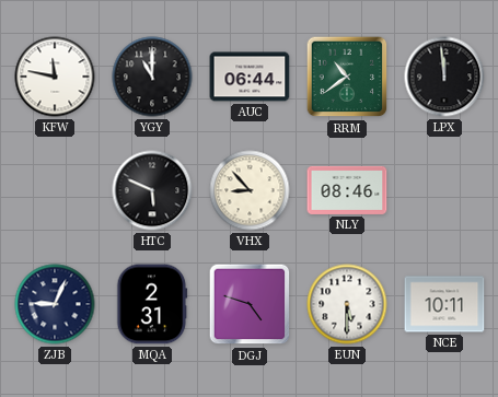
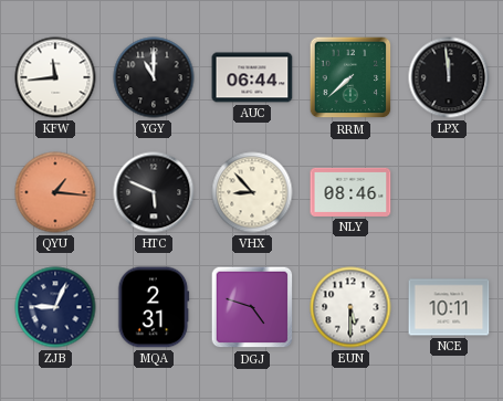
KFW: 11:47 -> 11:44
RRM: 10:39 -> 7:38
QYU: none -> 1:16
